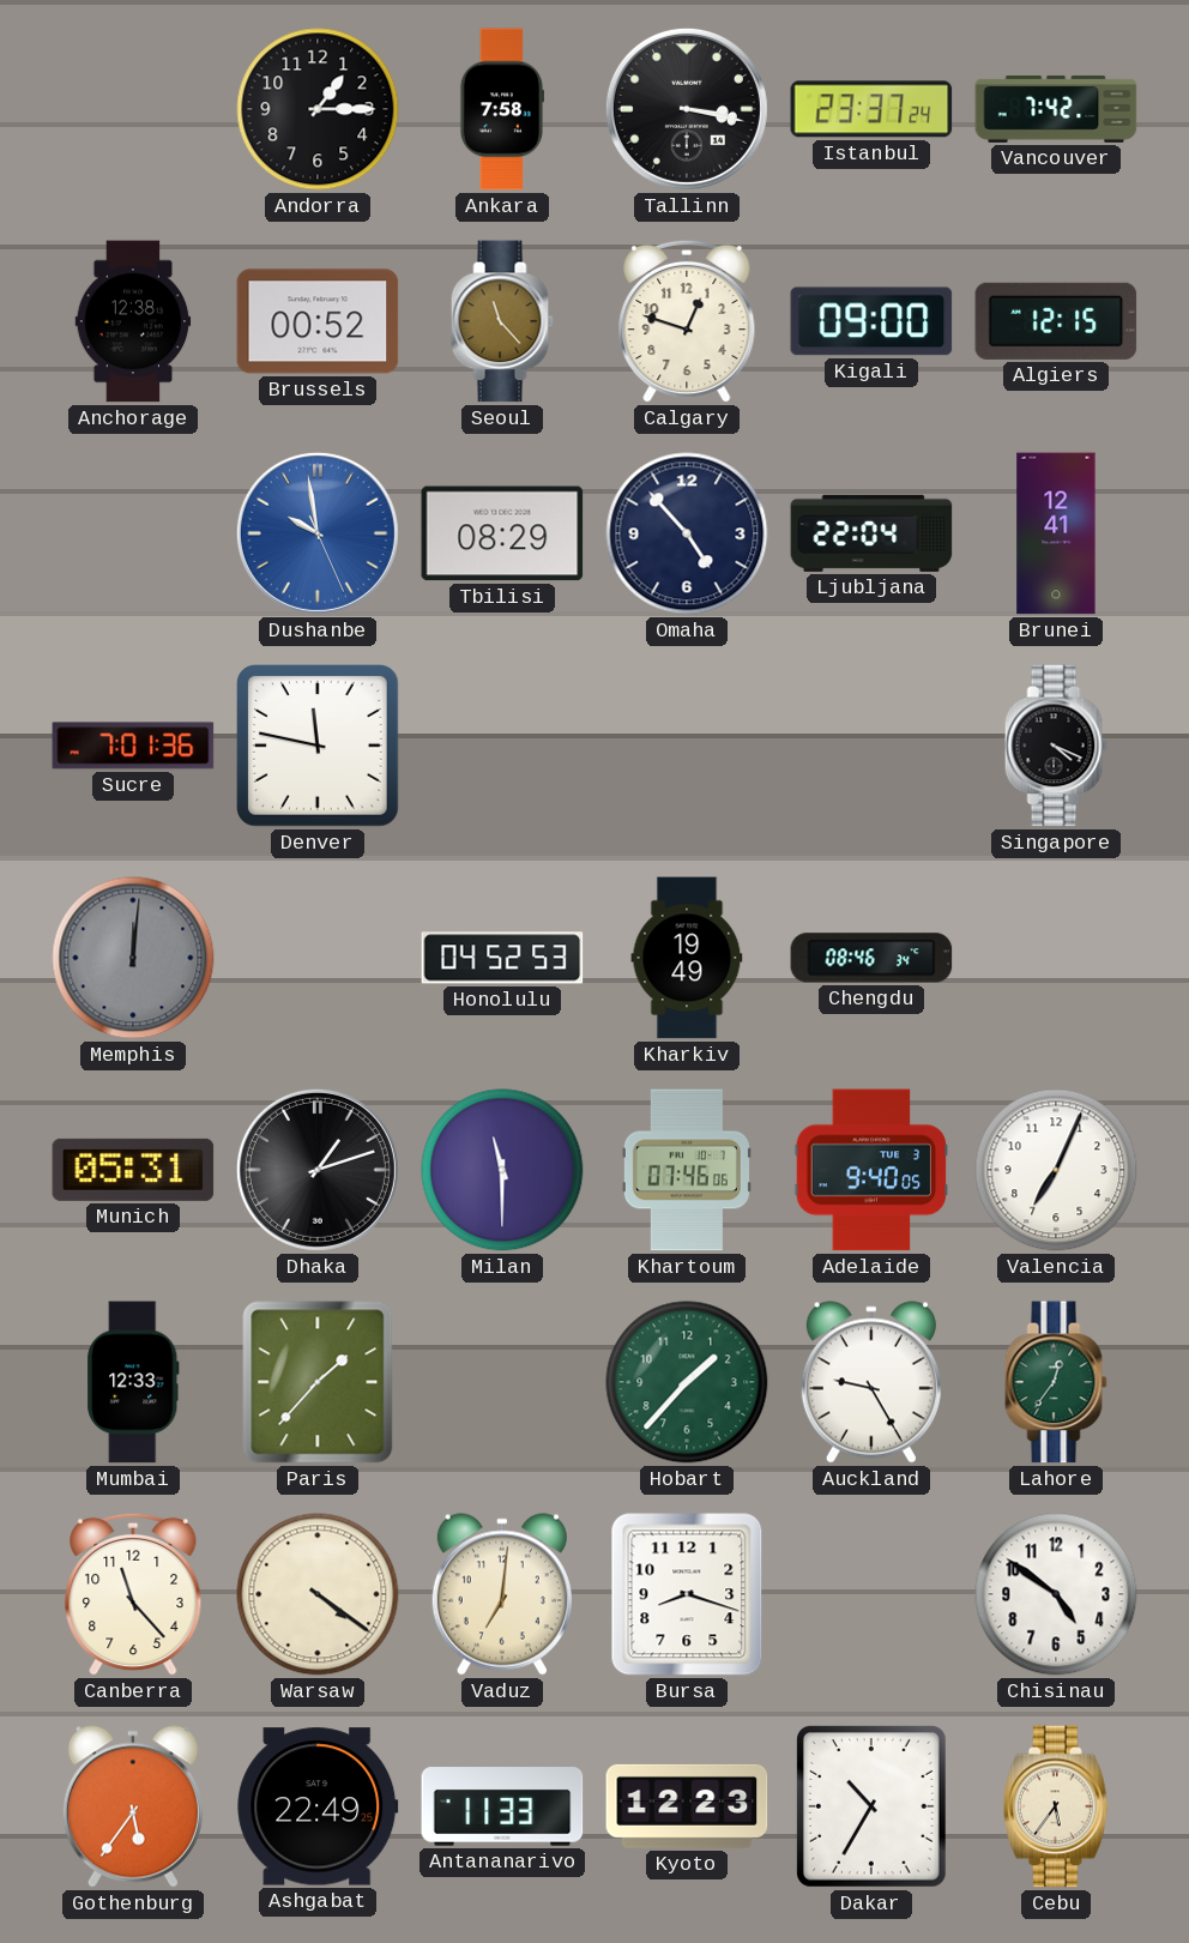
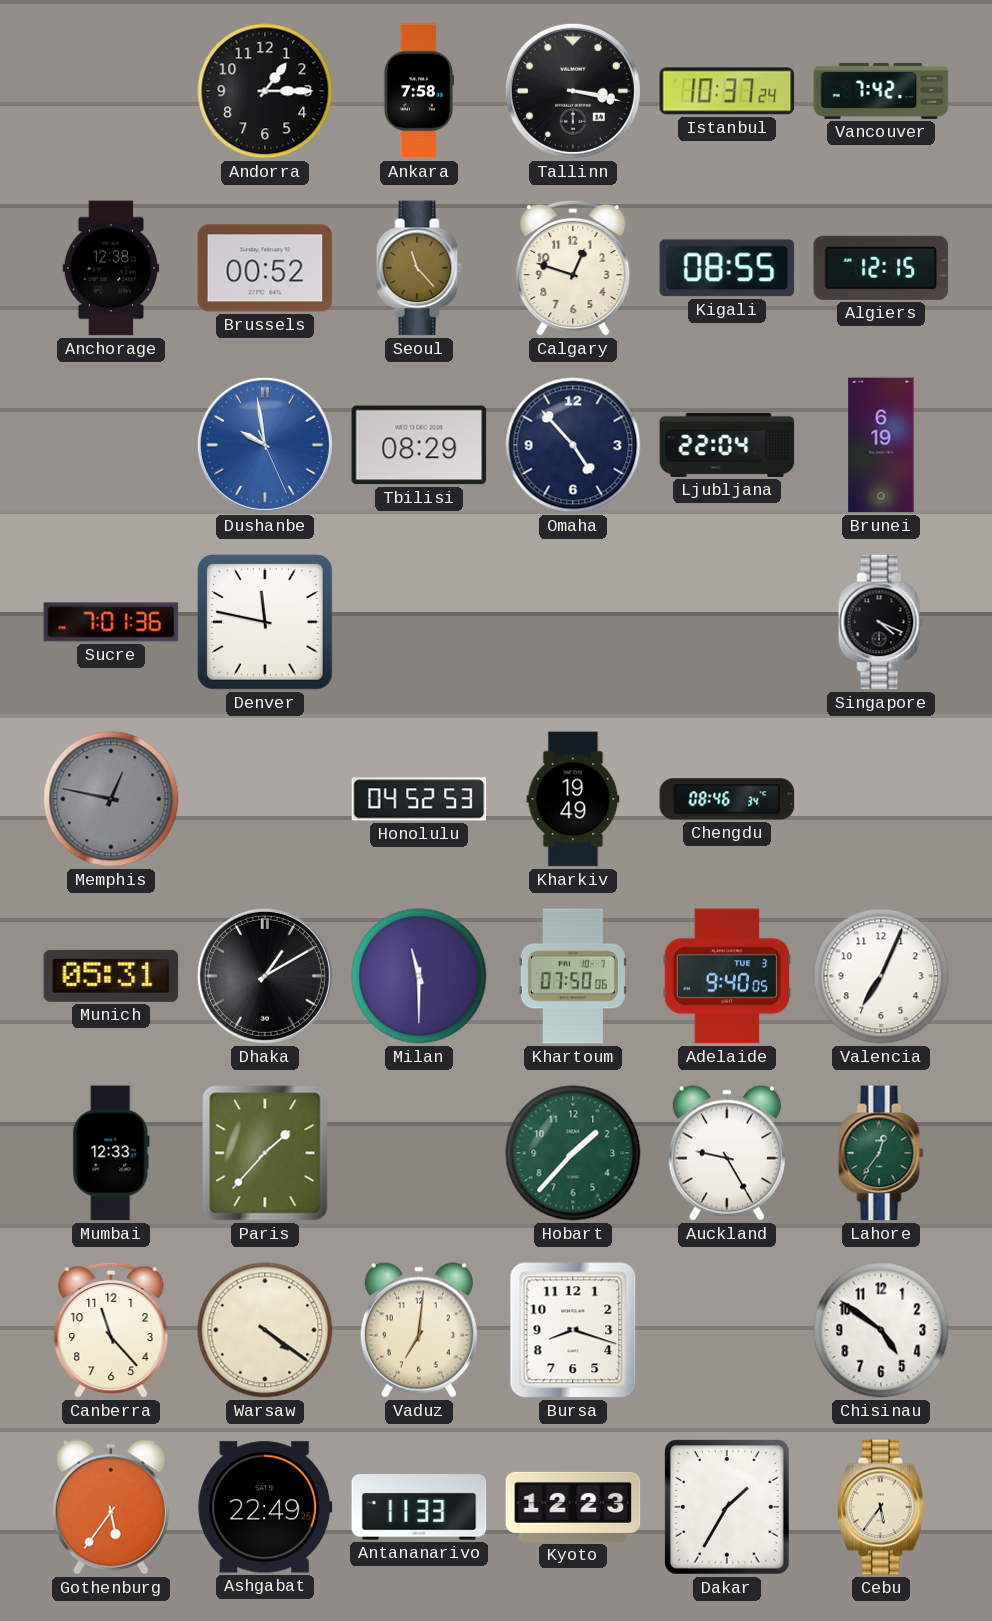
Istanbul: 23:37 -> 10:37
Kigali: 09:00 -> 08:55
Brunei: 12:41 -> 6:19
Memphis: 12:01 -> 12:47
Dhaka: 1:12 -> 1:10
Khartoum: 07:46 -> 07:50
Dakar: 10:35 -> 1:35
